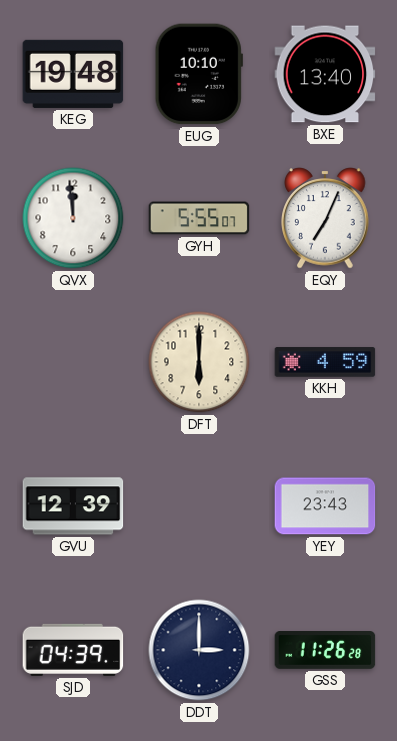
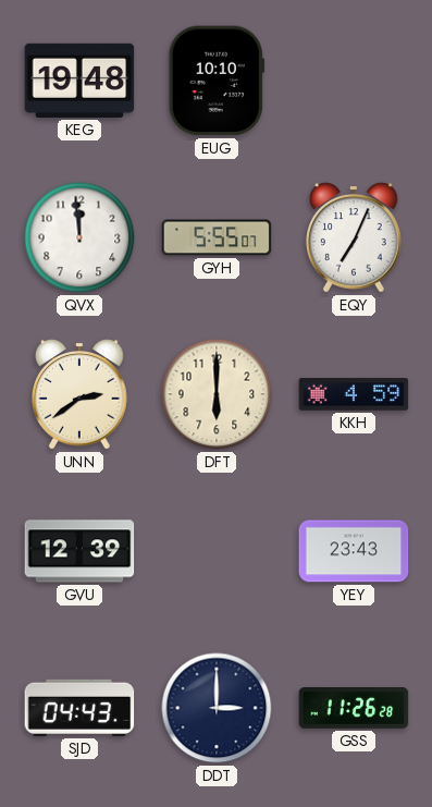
BXE: 13:40 -> none
UNN: none -> 2:39
SJD: 04:39 -> 04:43
